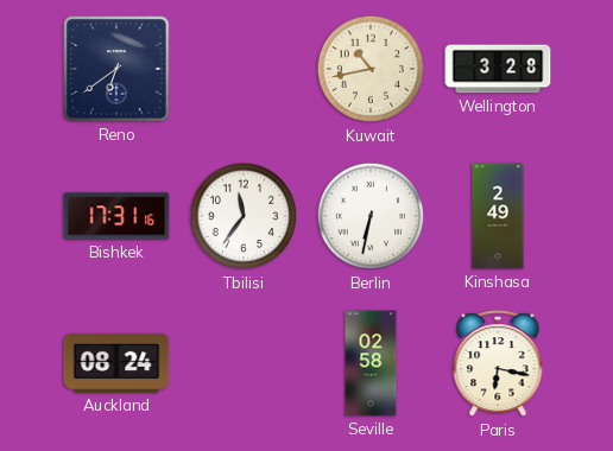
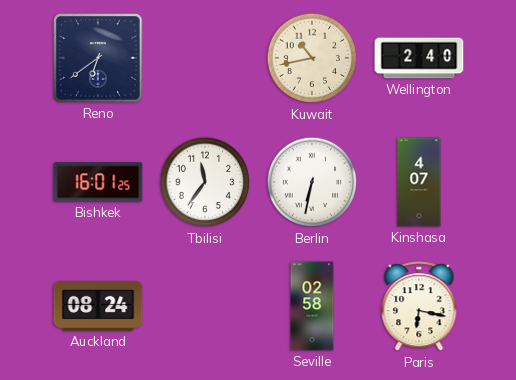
Wellington: 3:28 -> 2:40
Bishkek: 17:31 -> 16:01
Kinshasa: 2:49 -> 4:07
